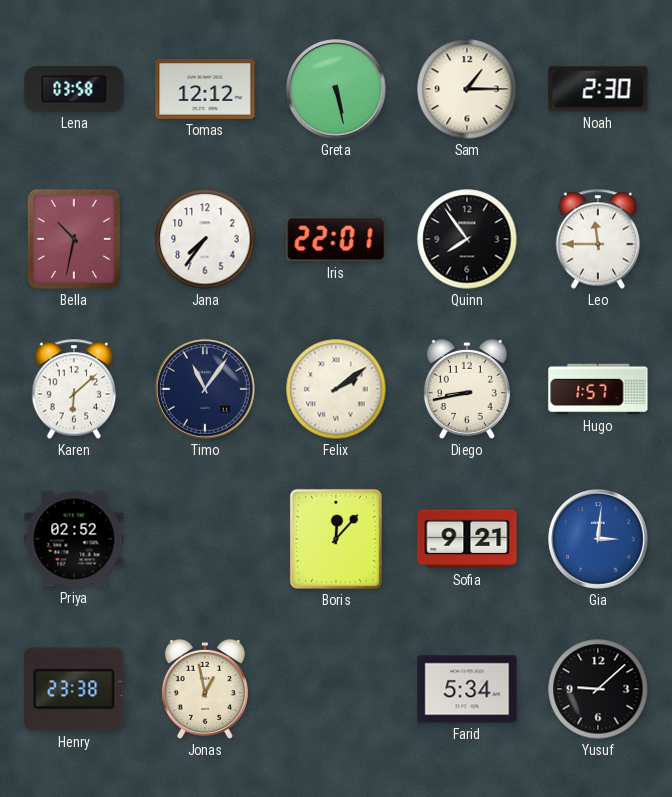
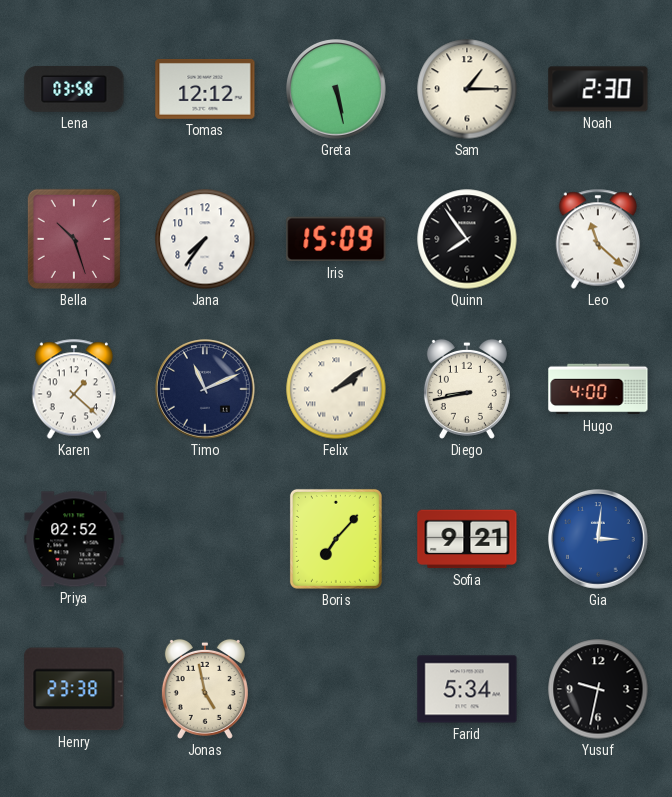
Bella: 10:32 -> 10:27
Iris: 22:01 -> 15:09
Leo: 11:45 -> 11:22
Karen: 6:08 -> 1:22
Timo: 11:06 -> 11:11
Hugo: 1:57 -> 4:00
Boris: 12:07 -> 7:07
Jonas: 12:58 -> 4:58
Yusuf: 9:08 -> 9:32
